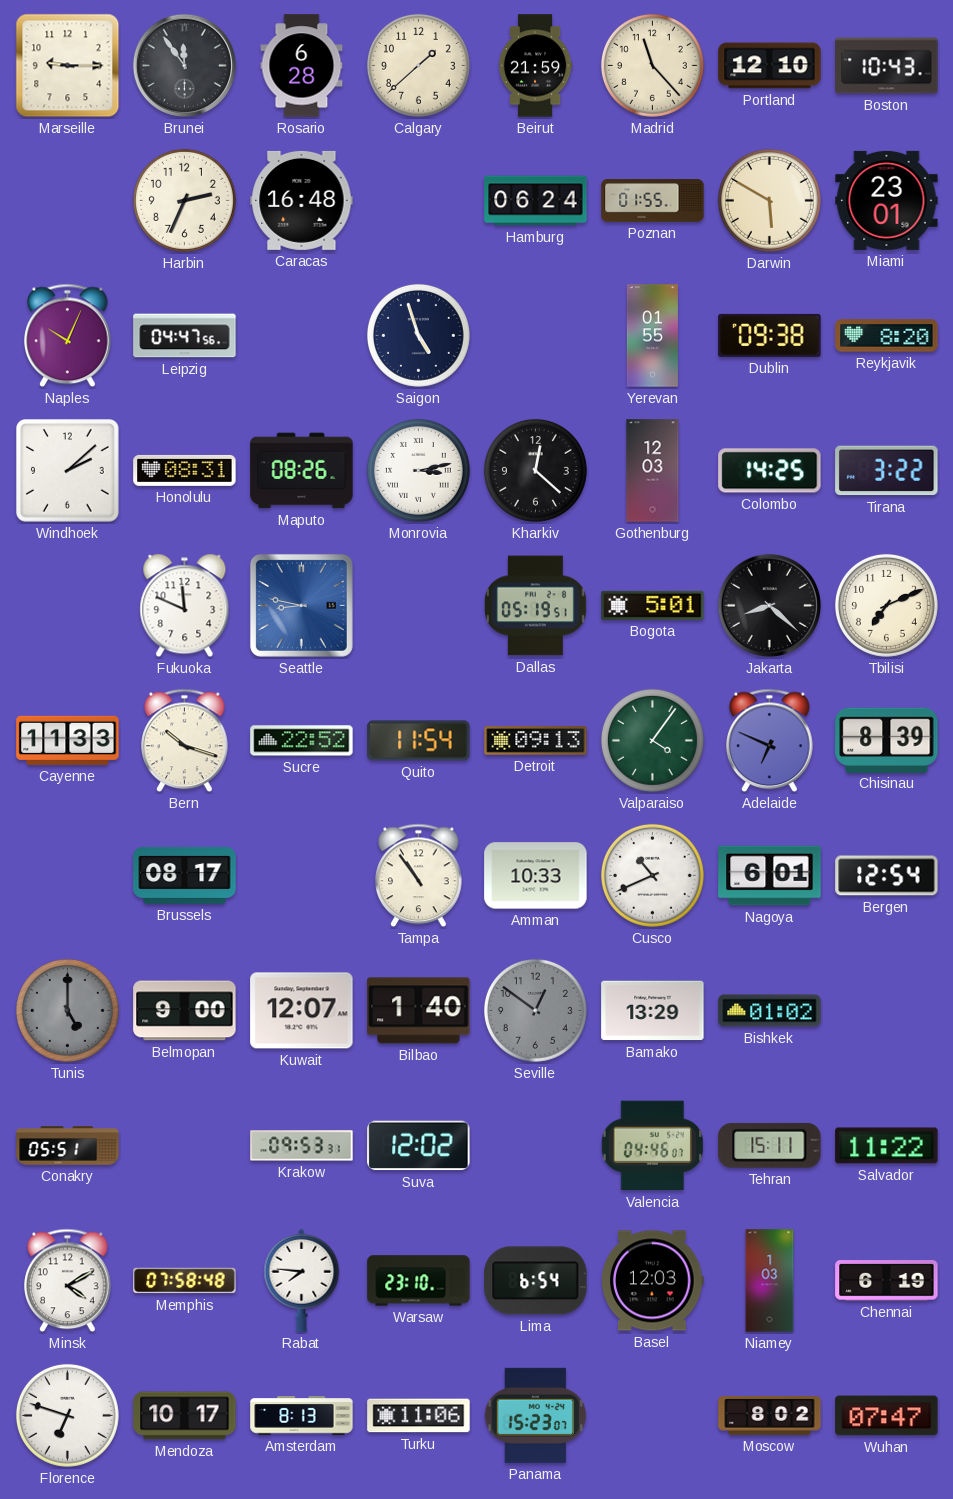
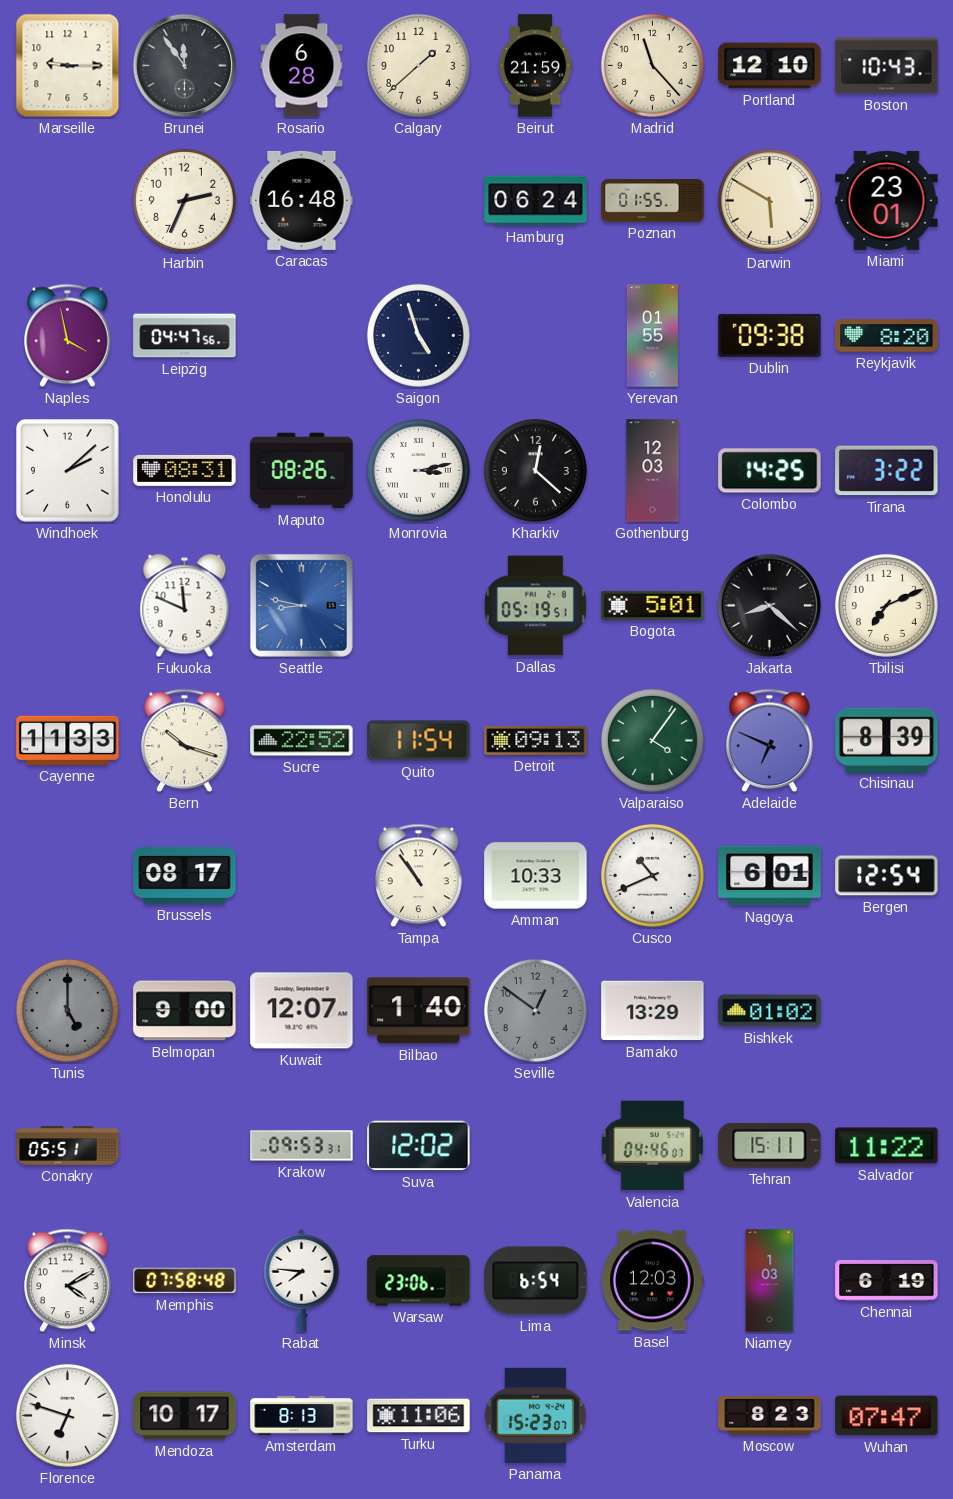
Naples: 10:04 -> 3:58
Warsaw: 23:10 -> 23:06
Moscow: 8:02 -> 8:23
